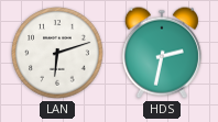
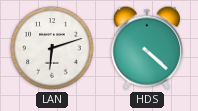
HDS: 2:32 -> 4:22
